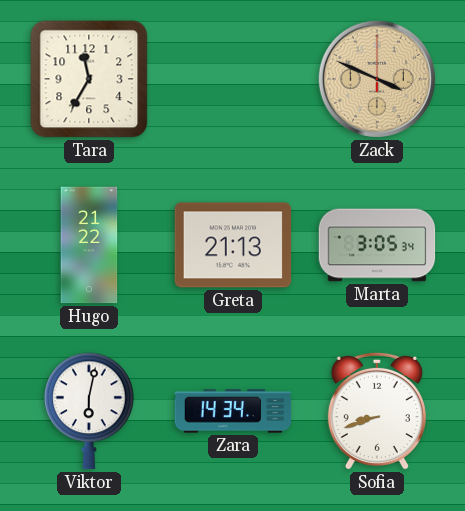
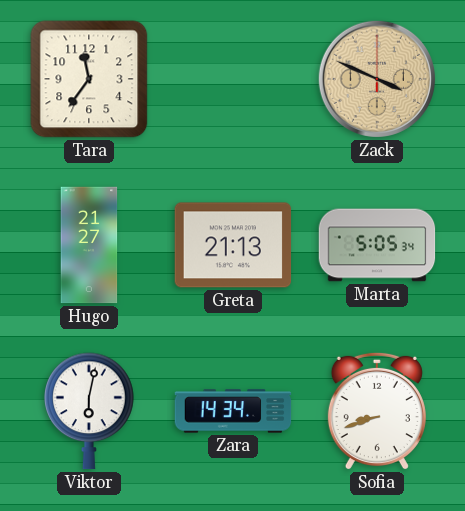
Tara: 11:35 -> 11:36
Hugo: 21:22 -> 21:27
Marta: 3:05 -> 5:05
